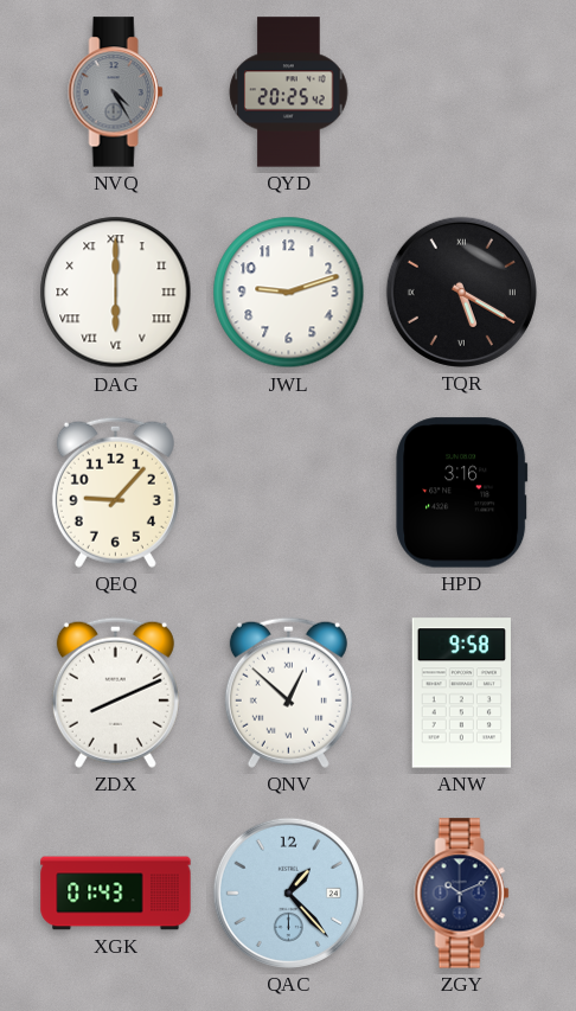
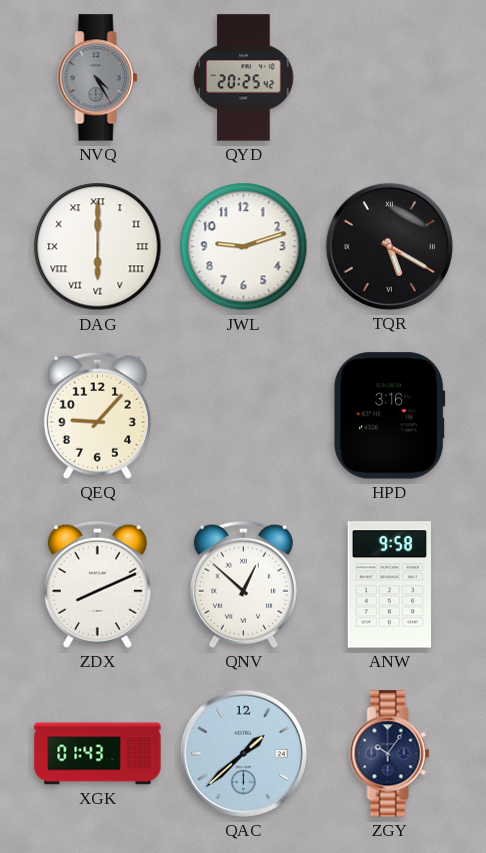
QAC: 1:23 -> 1:38
ZGY: 10:11 -> 10:06
